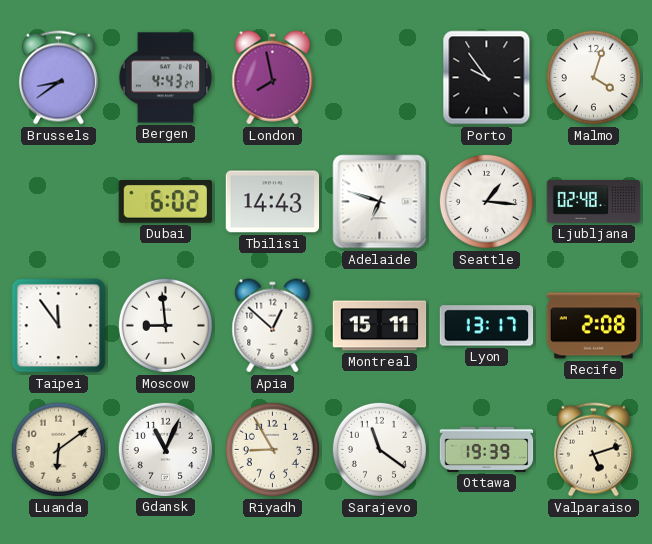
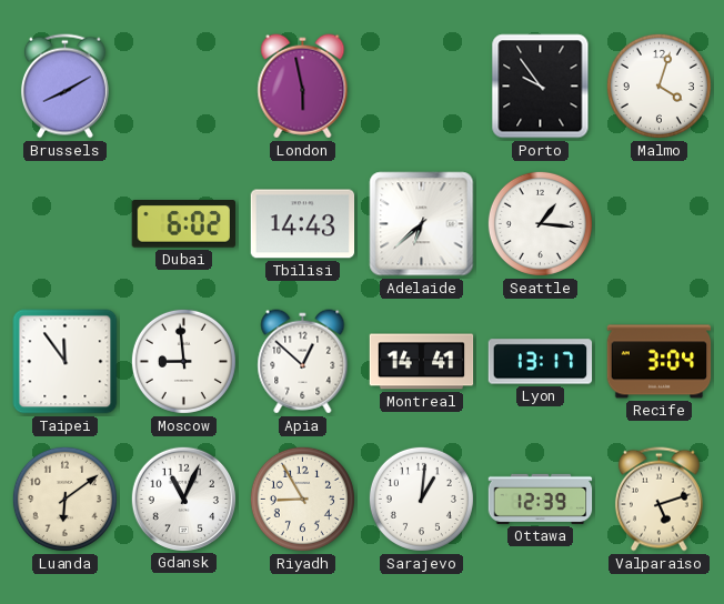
Brussels: 8:39 -> 8:10
Bergen: 4:43 -> none
London: 7:58 -> 5:58
Adelaide: 6:48 -> 6:38
Ljubljana: 02:48 -> none
Montreal: 15:11 -> 14:41
Recife: 2:08 -> 3:04
Sarajevo: 11:21 -> 1:01
Ottawa: 19:39 -> 12:39
